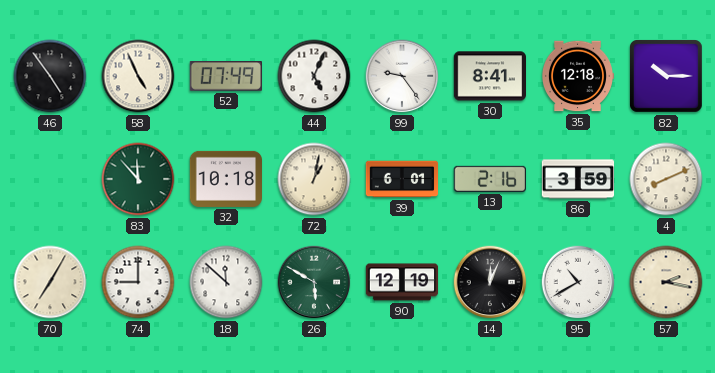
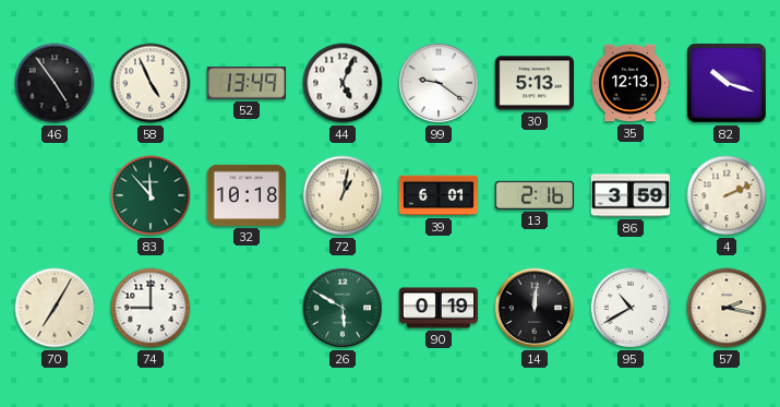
52: 07:49 -> 13:49
99: 9:24 -> 9:21
30: 8:41 -> 5:13
35: 12:18 -> 12:13
82: 10:15 -> 10:18
4: 8:11 -> 2:11
18: 11:52 -> none
90: 12:19 -> 0:19
14: 12:04 -> 12:01
